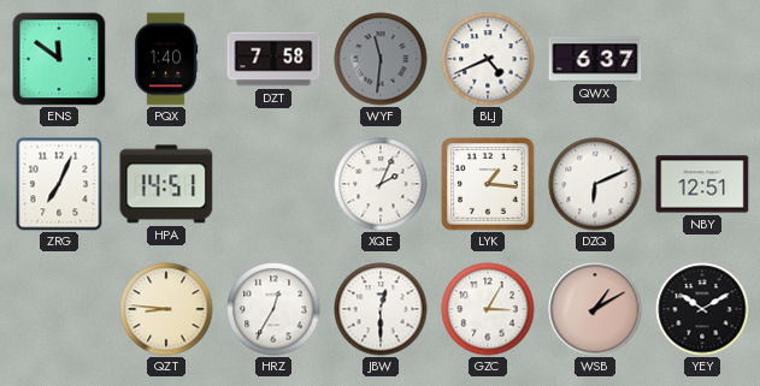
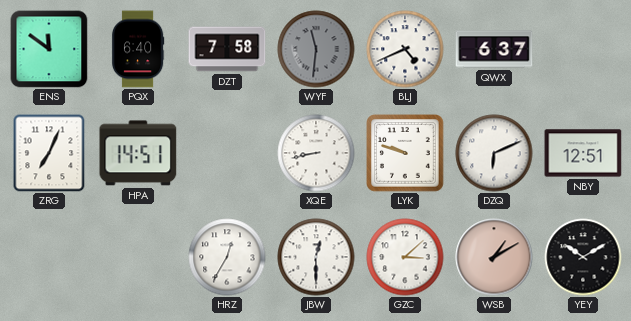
PQX: 1:40 -> 6:40
XQE: 2:04 -> 8:43
LYK: 1:16 -> 9:48
QZT: 8:46 -> none
GZC: 3:05 -> 3:08
